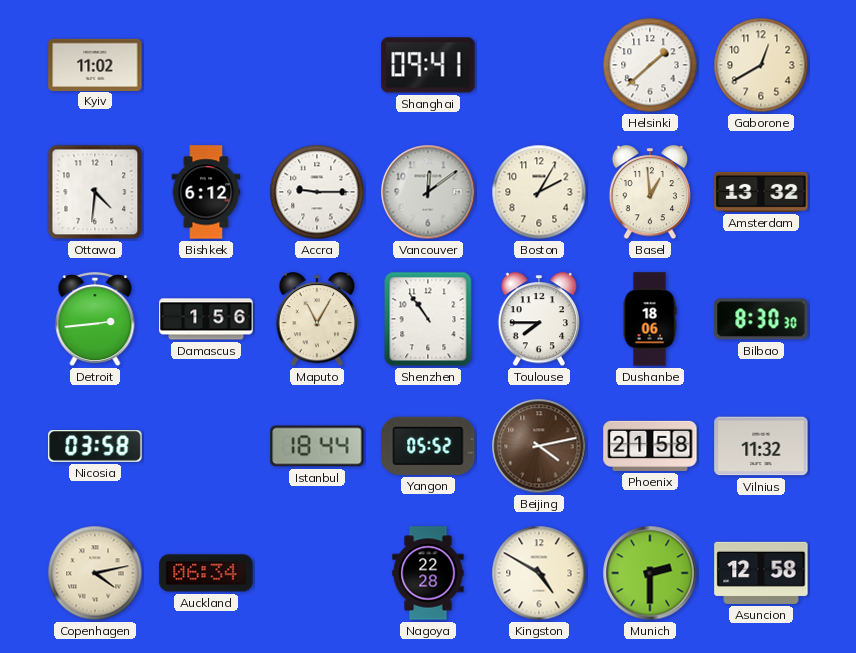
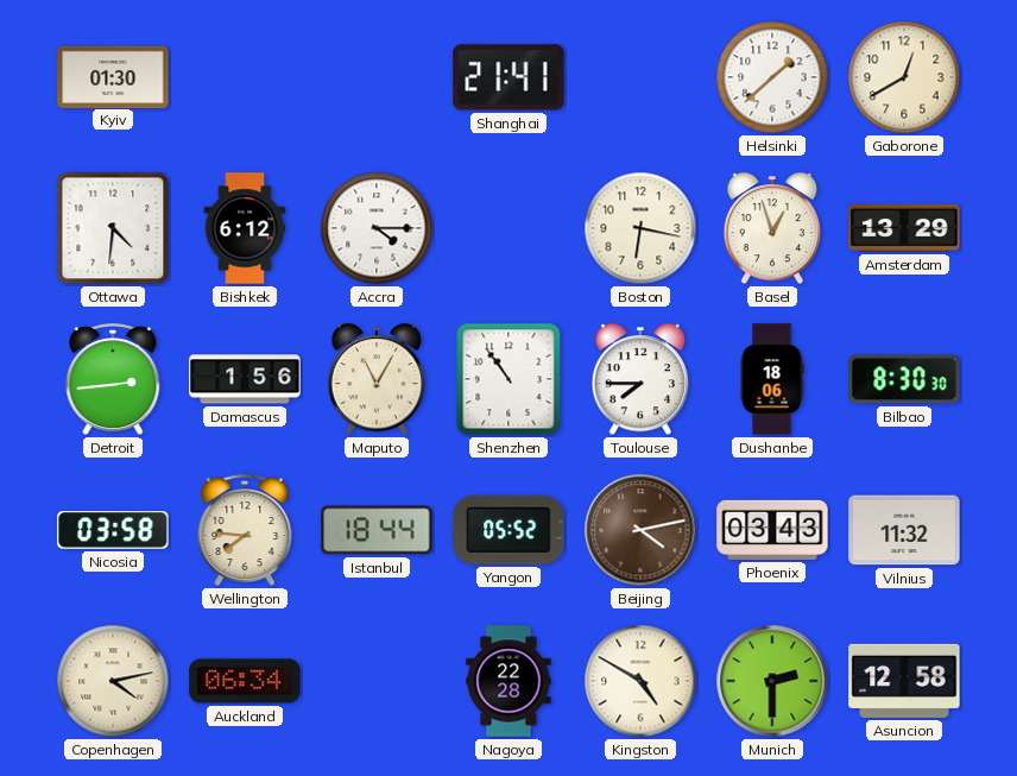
Kyiv: 11:02 -> 01:30
Shanghai: 09:41 -> 21:41
Accra: 9:15 -> 4:15
Vancouver: 12:09 -> none
Boston: 2:05 -> 6:17
Basel: 12:59 -> 12:57
Amsterdam: 13:32 -> 13:29
Wellington: none -> 7:46
Phoenix: 21:58 -> 03:43
